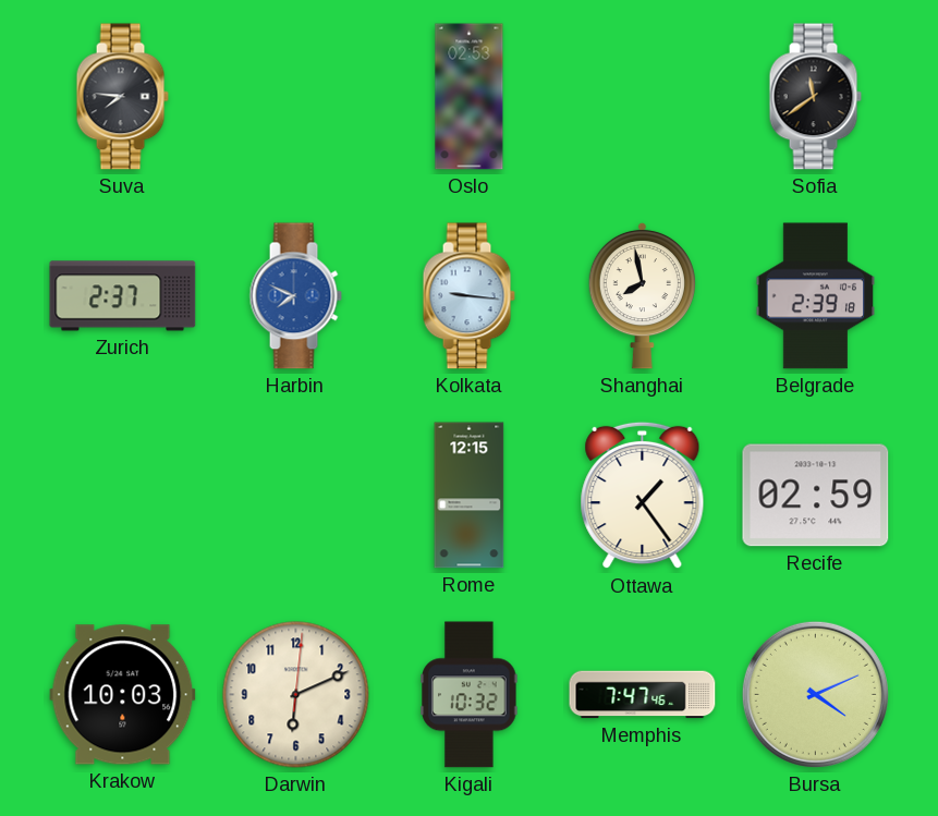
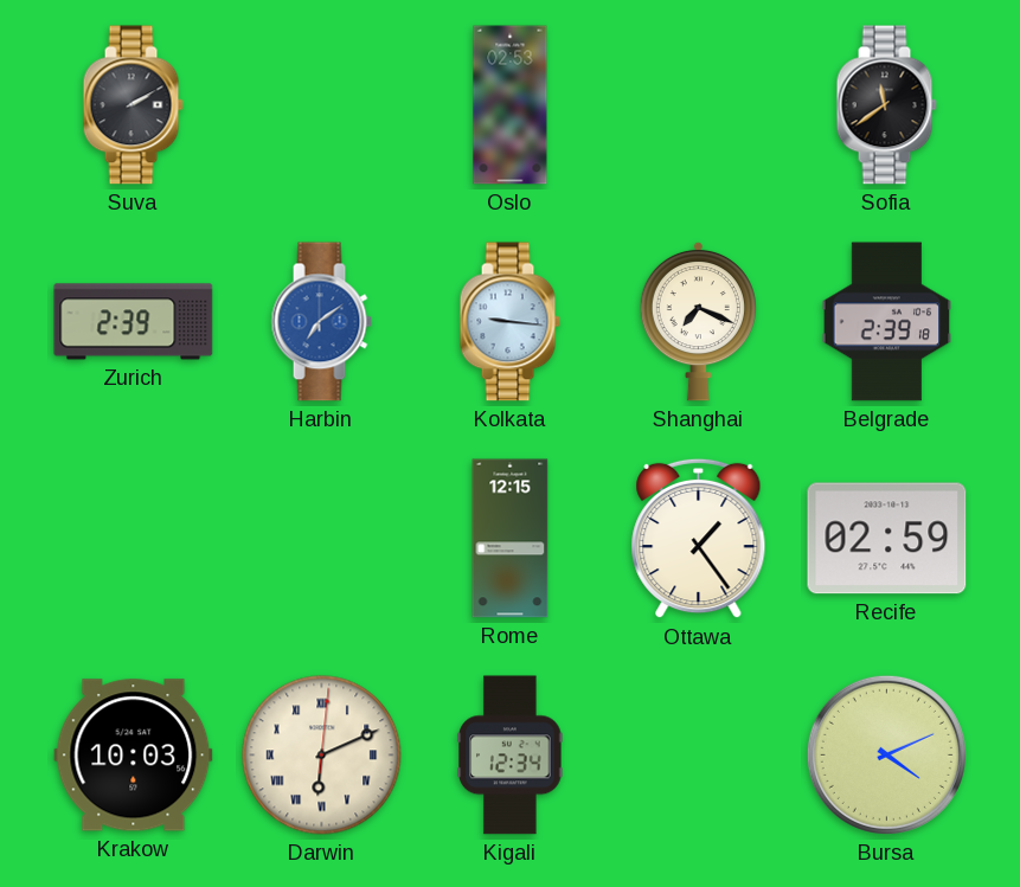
Suva: 7:46 -> 2:10
Zurich: 2:37 -> 2:39
Harbin: 7:49 -> 7:09
Shanghai: 7:58 -> 7:19
Darwin numerals: Arabic -> Roman
Kigali: 10:32 -> 12:34
Memphis: 7:47 -> none
